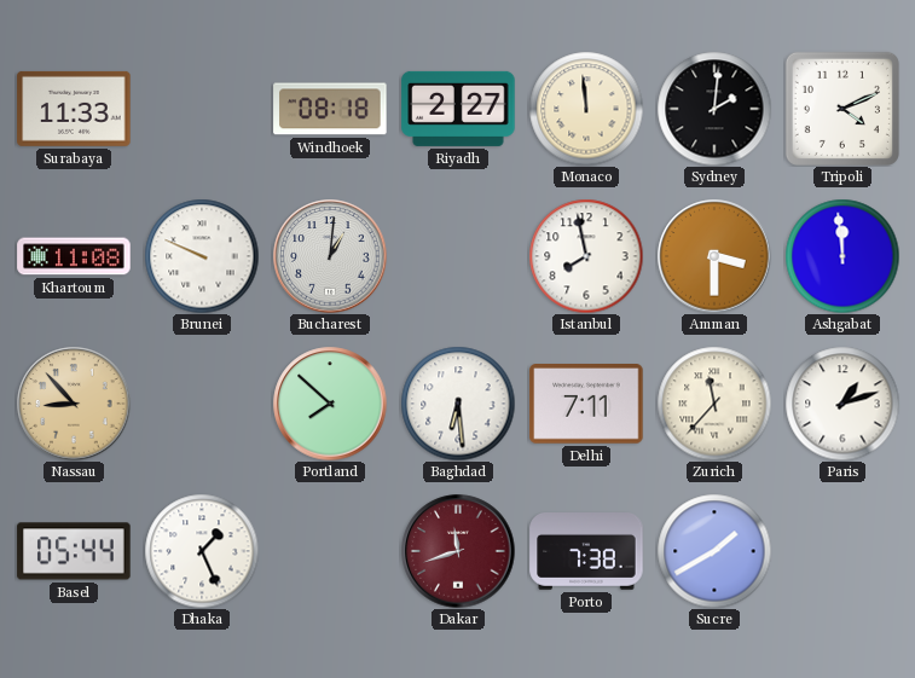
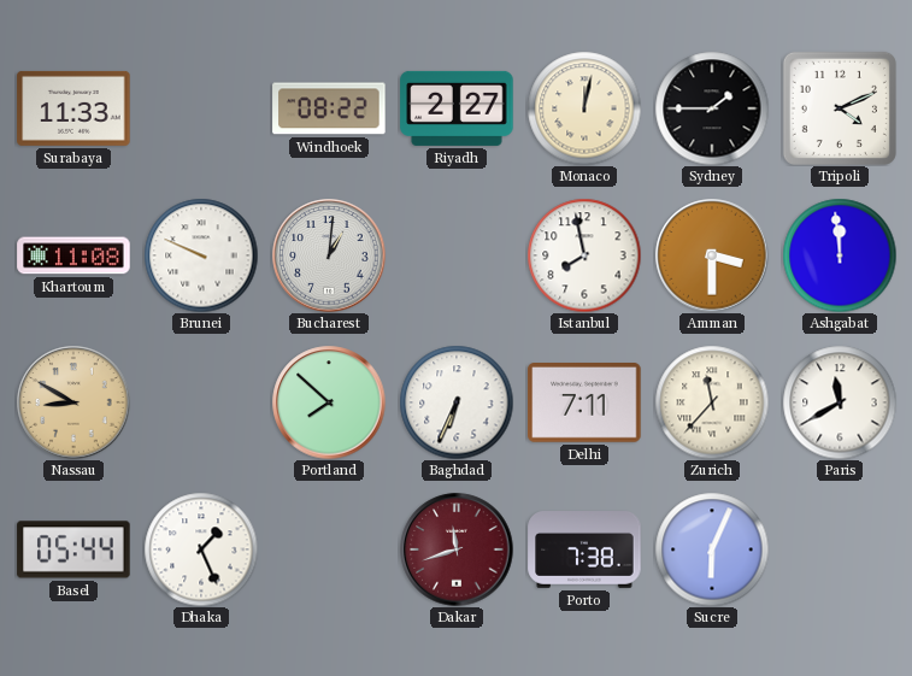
Windhoek: 08:18 -> 08:22
Monaco: 11:59 -> 12:02
Sydney: 2:01 -> 1:45
Nassau: 8:53 -> 8:50
Baghdad: 6:29 -> 6:34
Paris: 1:12 -> 11:40
Sucre: 1:40 -> 6:04
